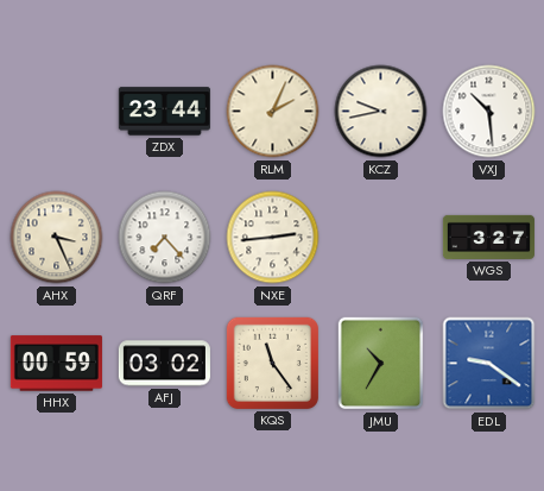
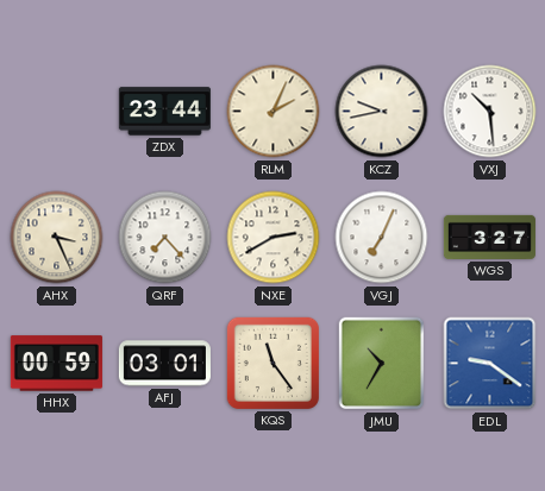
NXE: 2:44 -> 2:40
VGJ: none -> 7:04
AFJ: 03:02 -> 03:01
